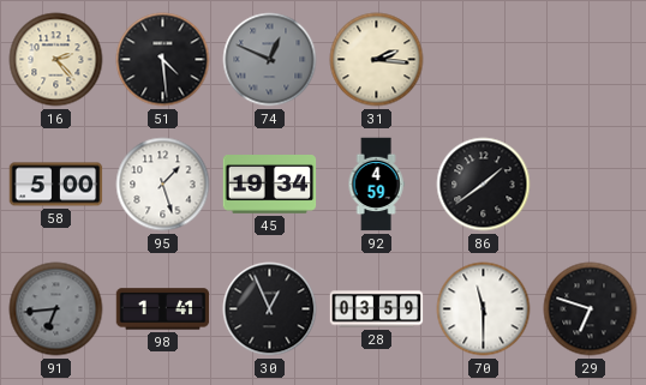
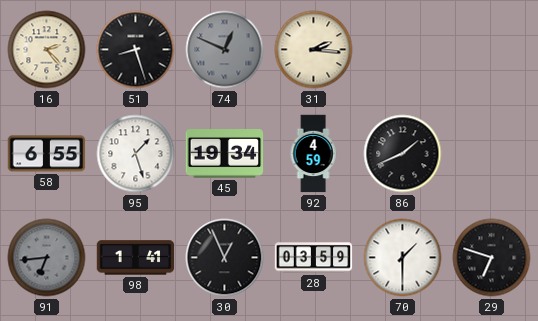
51: 4:29 -> 8:27
58: 5:00 -> 6:55
86: 1:39 -> 1:41
70: 11:30 -> 1:30
